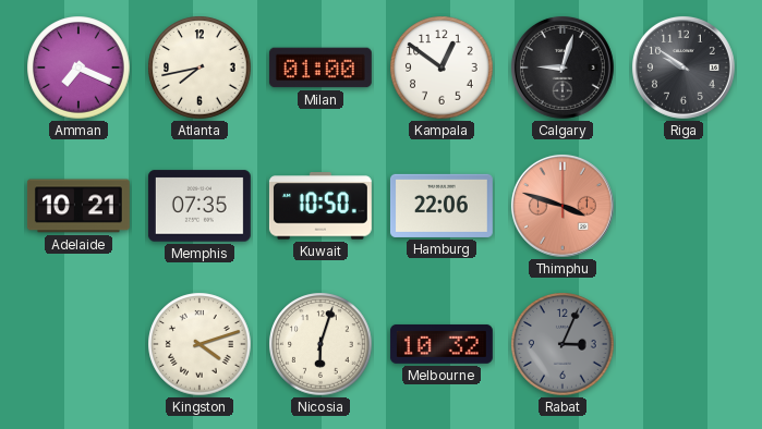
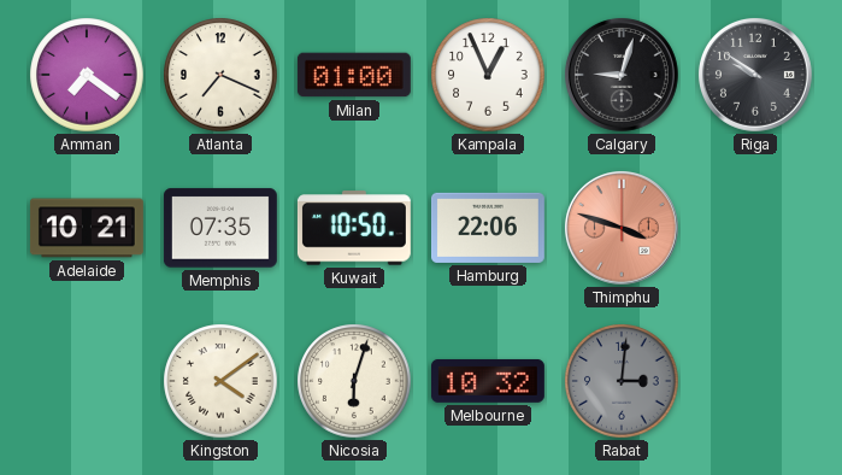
Amman: 7:19 -> 7:21
Atlanta: 7:43 -> 7:19
Kampala: 12:51 -> 12:56
Kingston: 4:12 -> 4:09
Rabat: 3:04 -> 3:01
